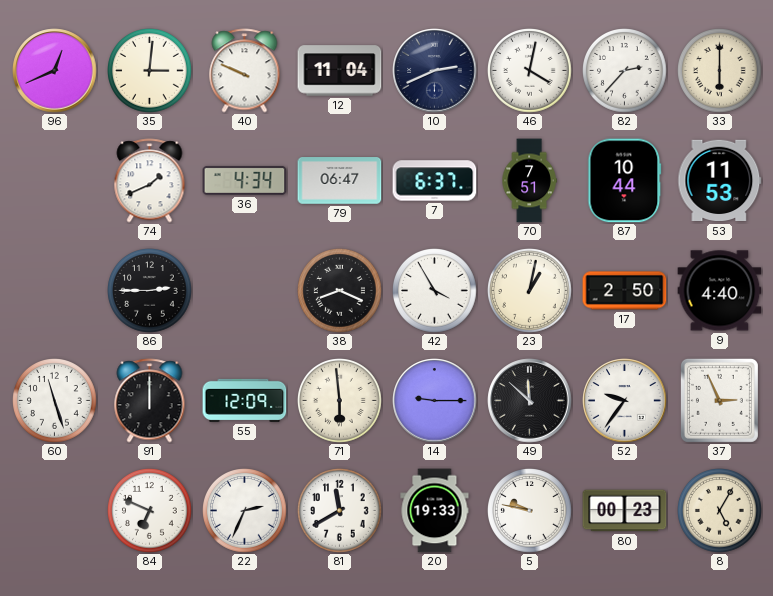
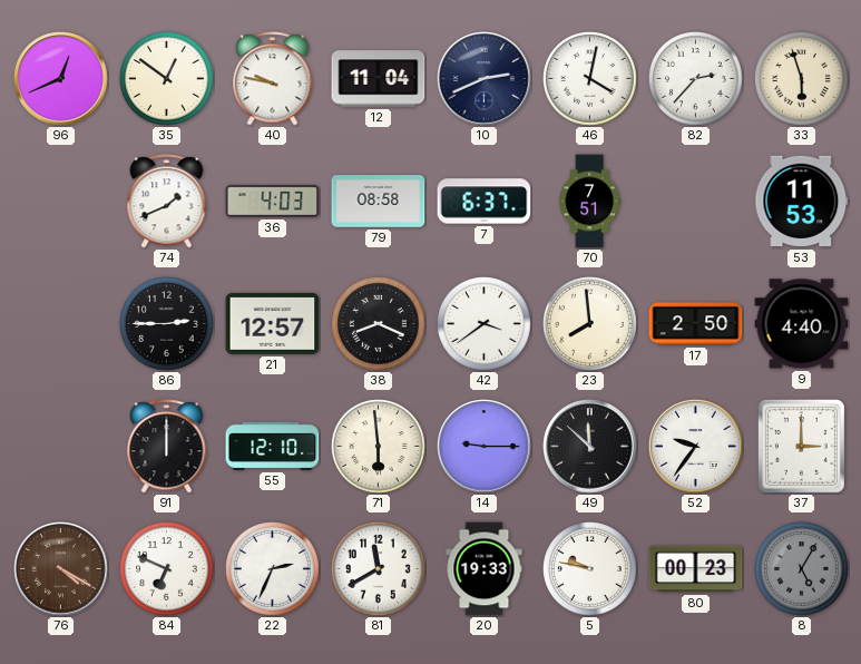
35: 3:01 -> 12:51
40: 9:49 -> 9:47
33: 6:00 -> 5:57
36: 4:34 -> 4:03
79: 06:47 -> 08:58
87: 10:44 -> none
21: none -> 12:57
42: 3:55 -> 3:39
23: 1:02 -> 7:59
60: 11:27 -> none
55: 12:09 -> 12:10
37: 2:56 -> 3:00
76: none -> 4:20
8 dial: cream -> grey
